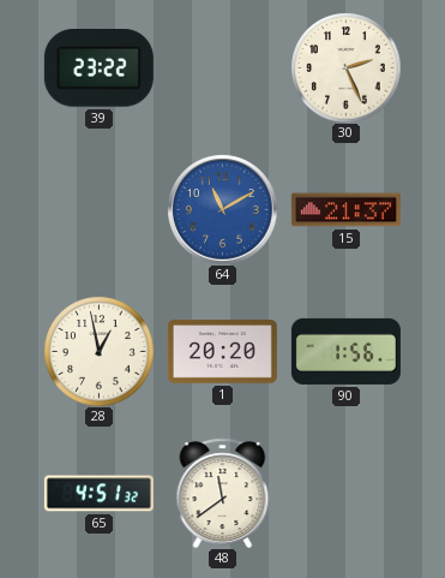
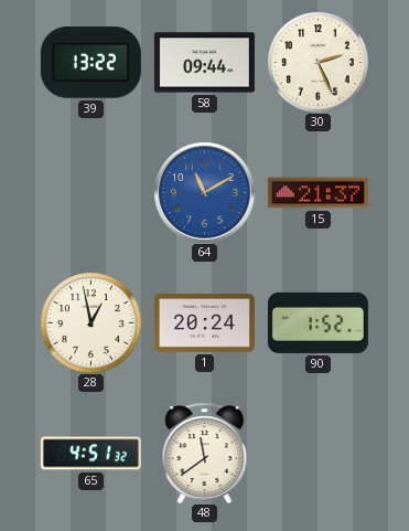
39: 23:22 -> 13:22
58: none -> 09:44
1: 20:20 -> 20:24
90: 1:56 -> 1:52
